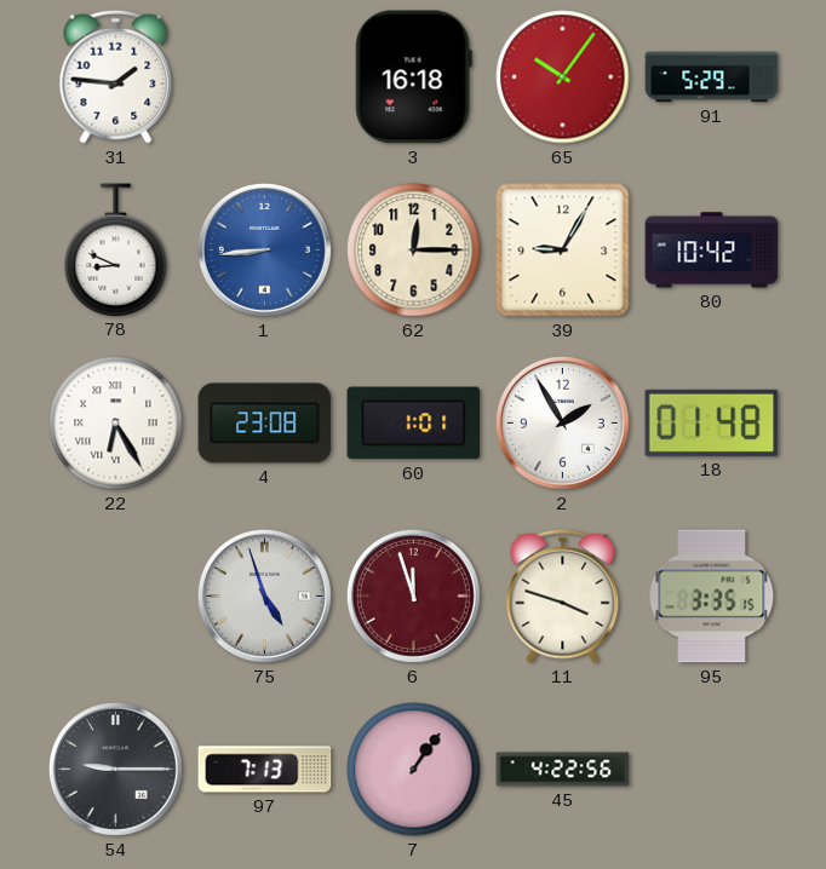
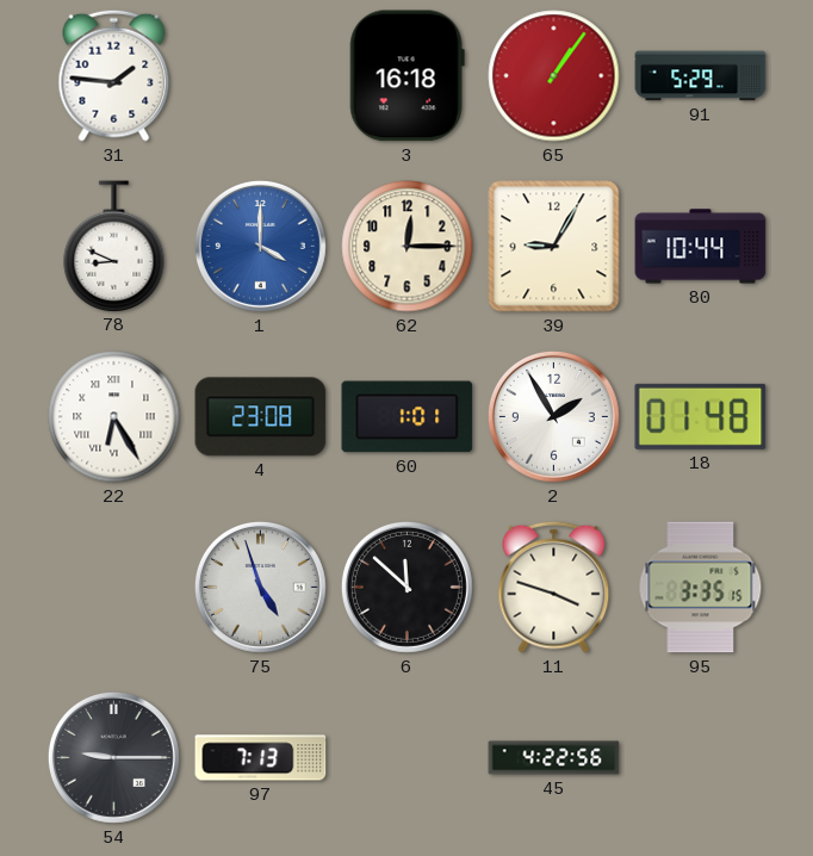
65: 10:06 -> 1:06
1: 8:44 -> 4:00
80: 10:42 -> 10:44
6: 11:57 -> 11:52
6 dial: burgundy -> black
7: 1:06 -> none
